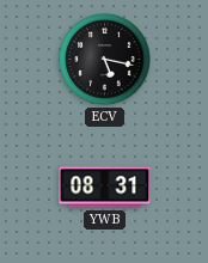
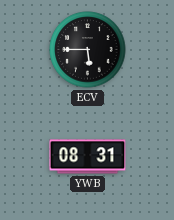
ECV: 5:17 -> 5:45
